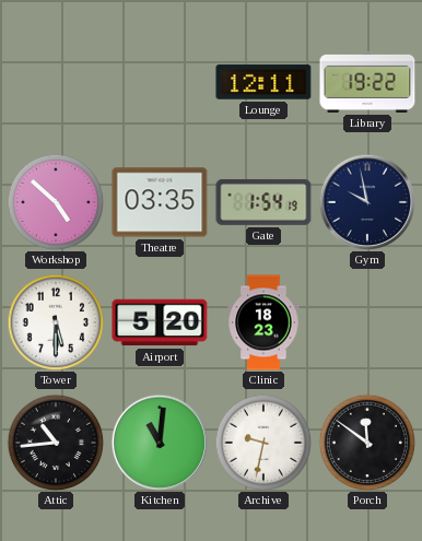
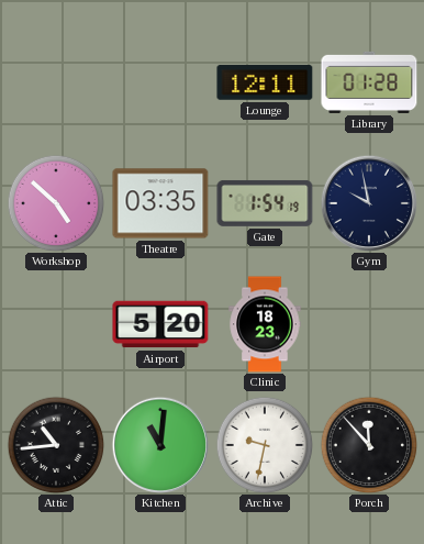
Library: 19:22 -> 01:28
Tower: 5:30 -> none
Porch: 11:51 -> 11:53
